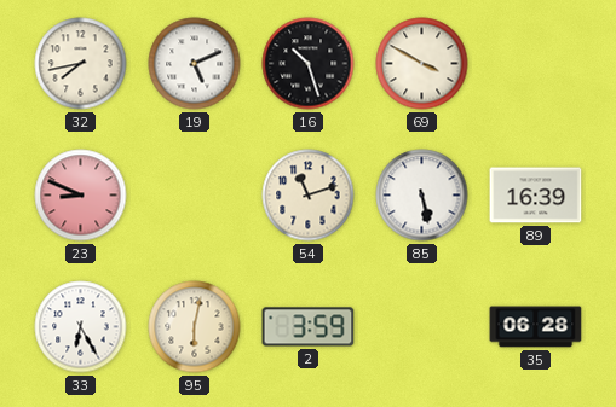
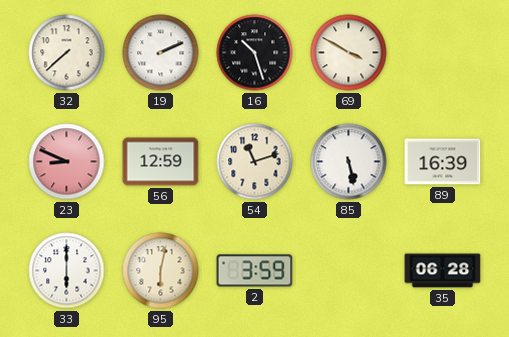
32: 7:43 -> 7:38
19: 5:11 -> 2:11
56: none -> 12:59
33: 6:25 -> 6:00
